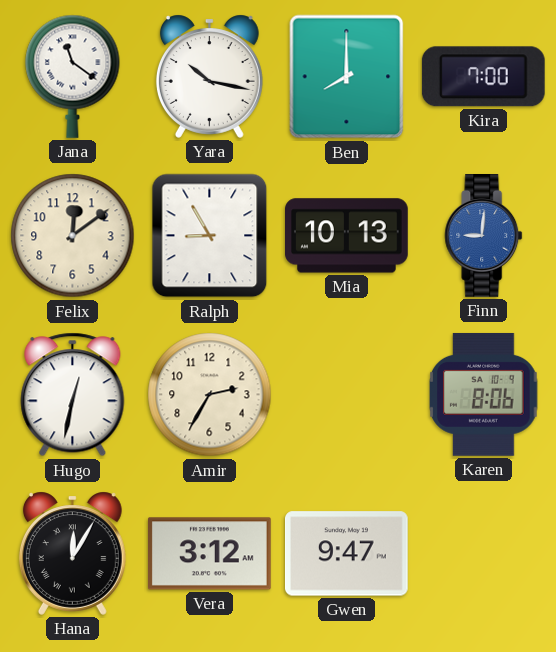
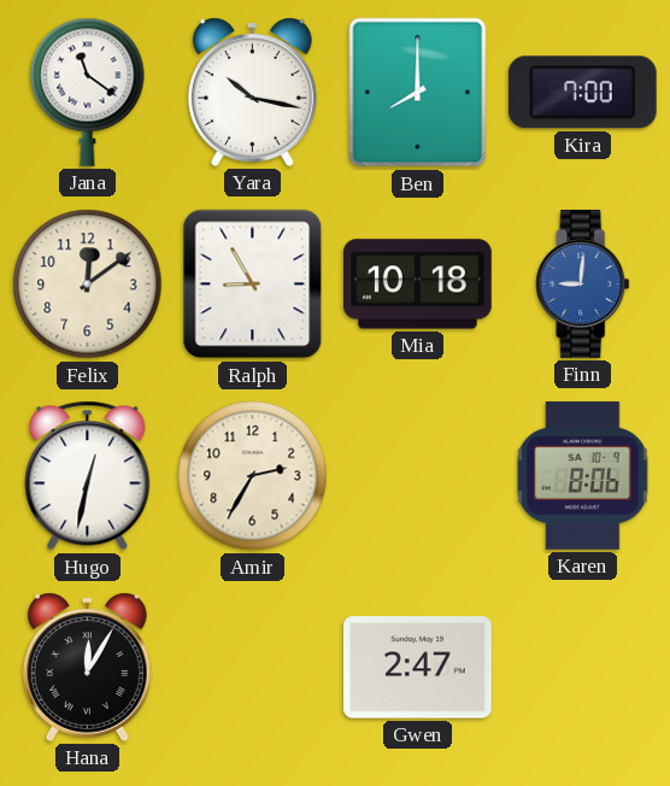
Mia: 10:13 -> 10:18
Vera: 3:12 -> none
Gwen: 9:47 -> 2:47
